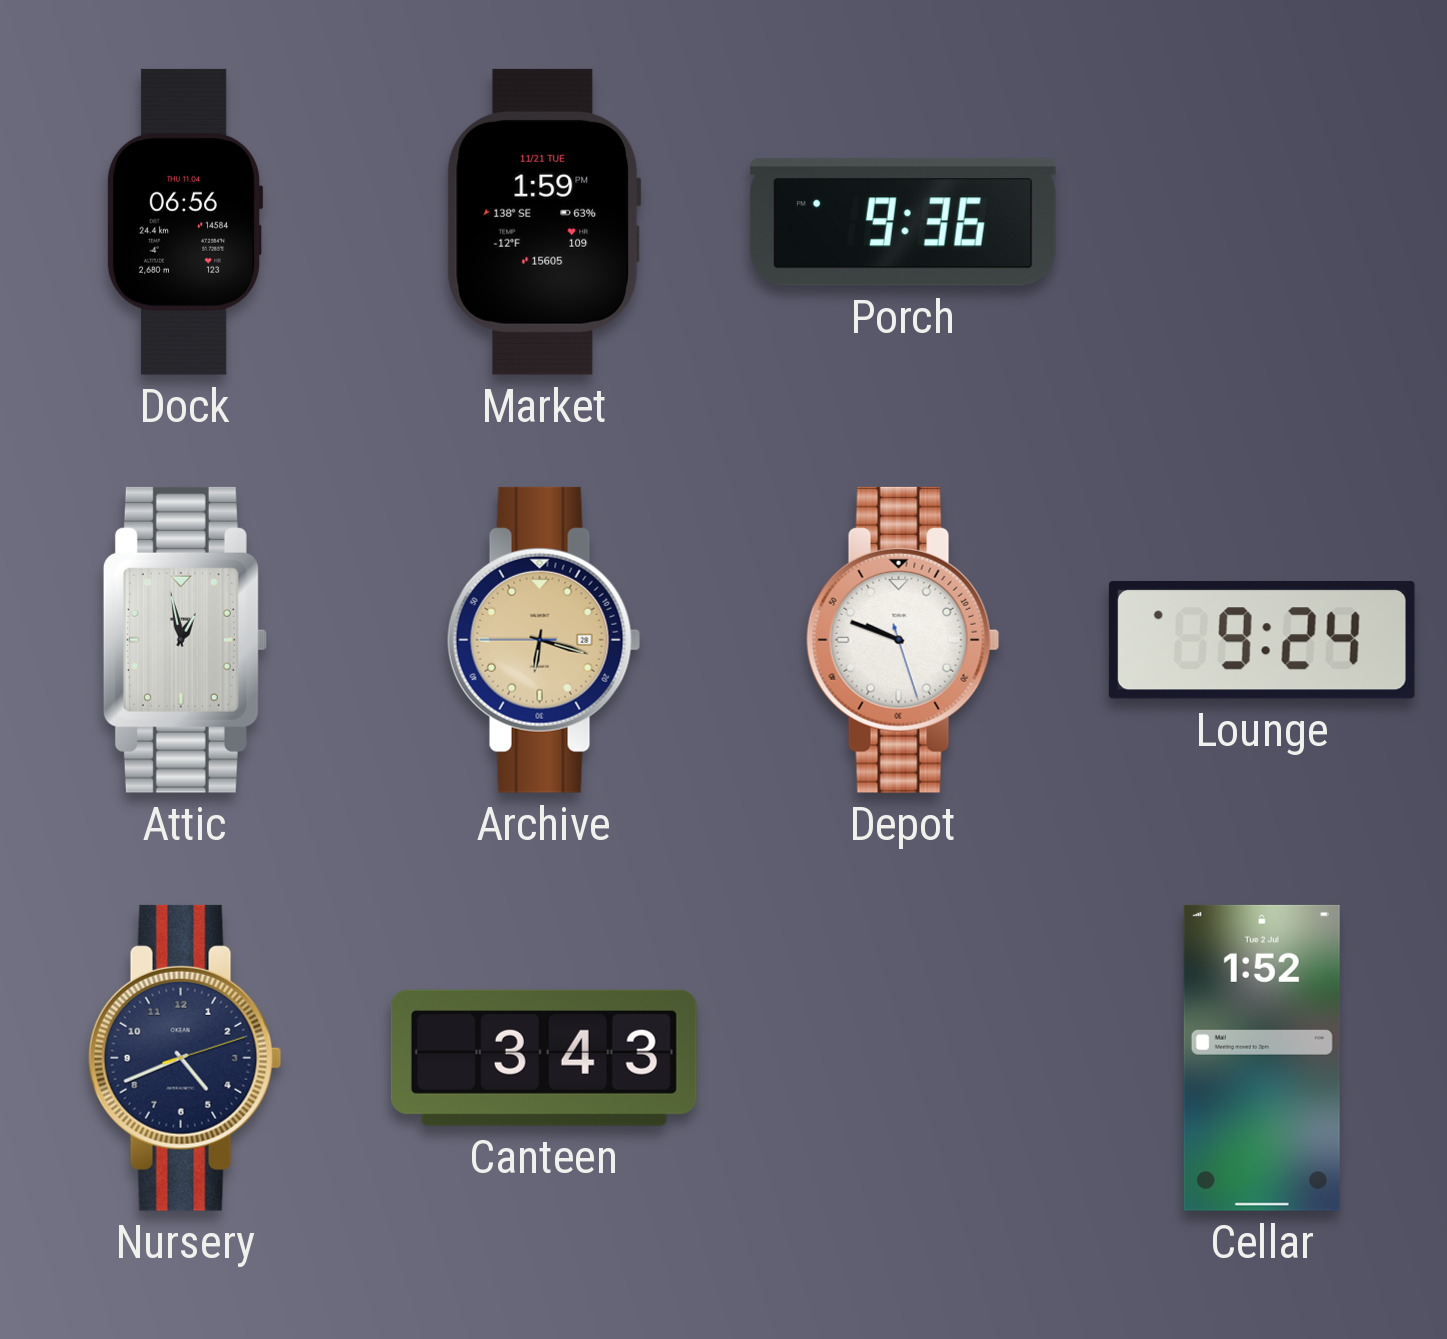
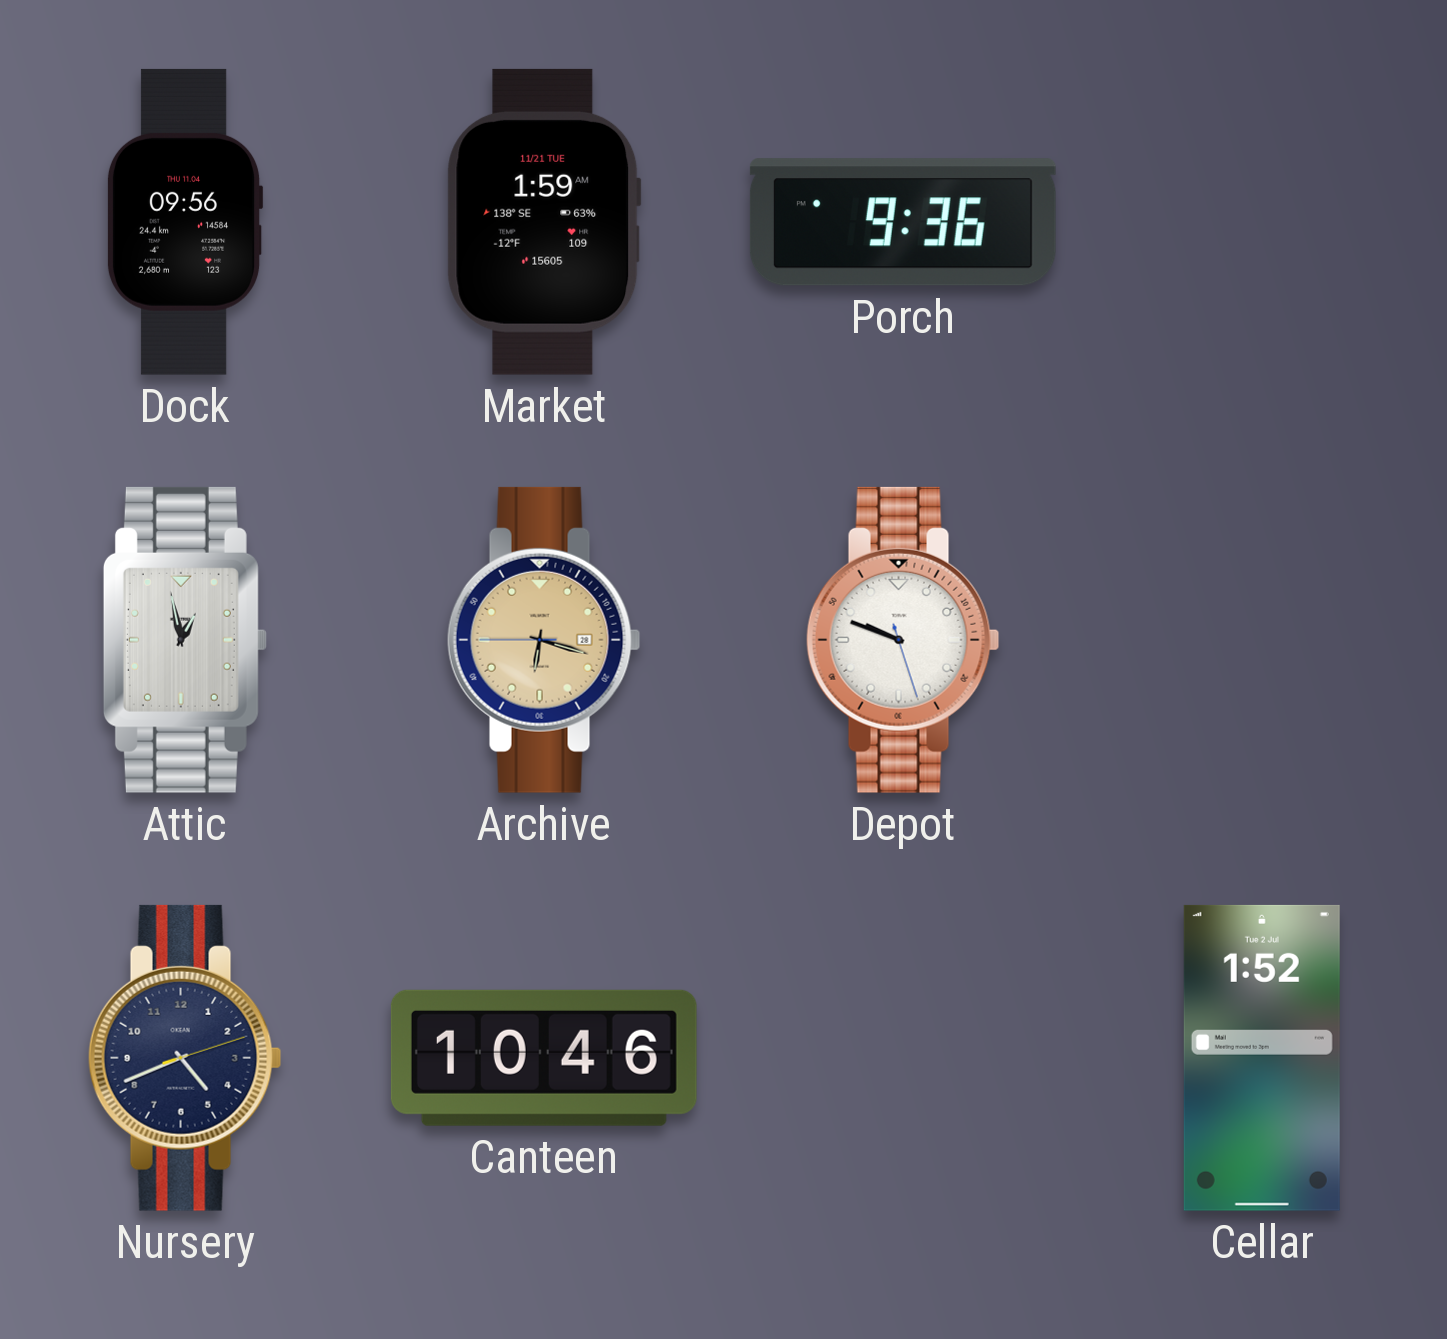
Dock: 06:56 -> 09:56
Market: 1:59 PM -> 1:59 AM
Lounge: 9:24 -> none
Canteen: 3:43 -> 10:46
